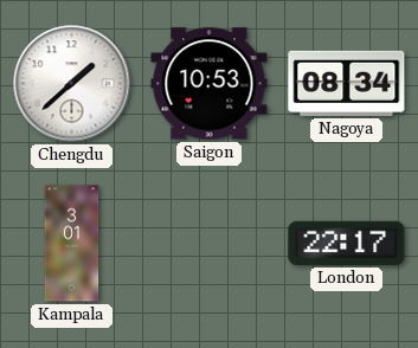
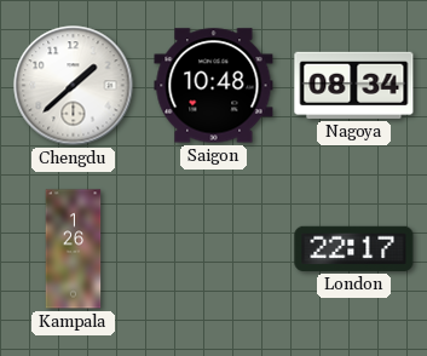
Saigon: 10:53 -> 10:48
Kampala: 3:01 -> 1:26
